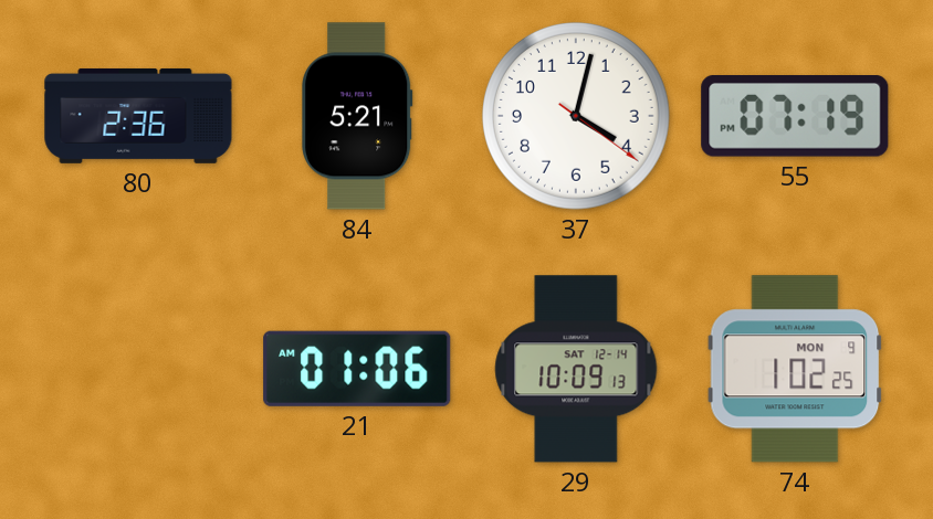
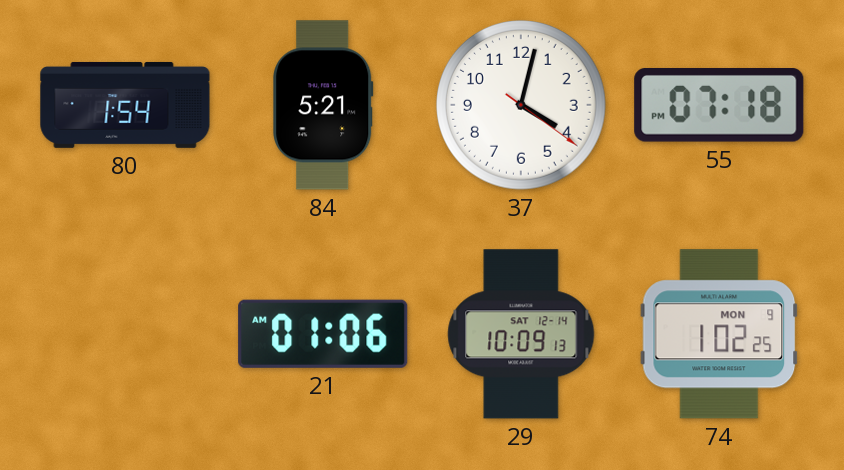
80: 2:36 -> 1:54
55: 07:19 -> 07:18
